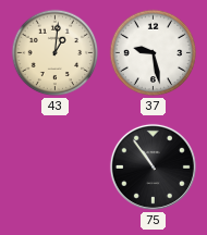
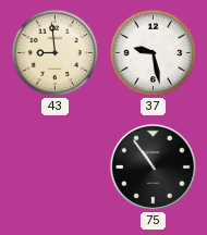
43: 1:01 -> 8:59
